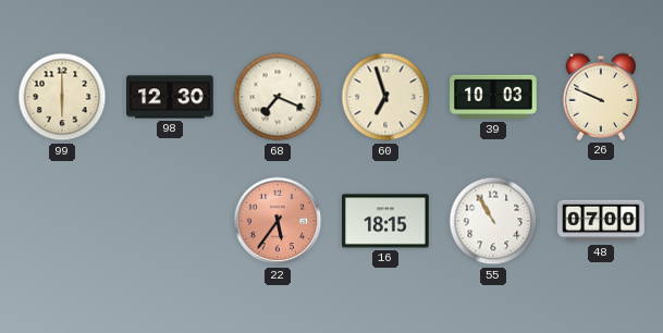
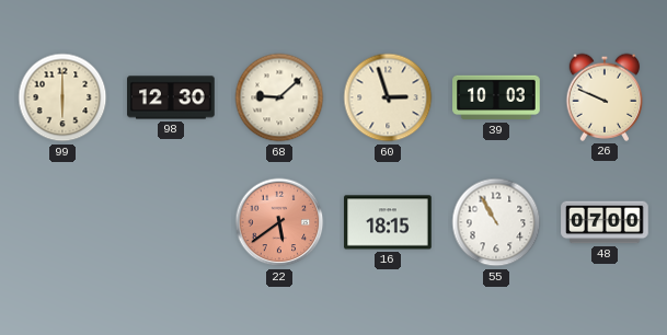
68: 7:19 -> 9:08
60: 6:57 -> 2:57
22: 5:36 -> 5:39
